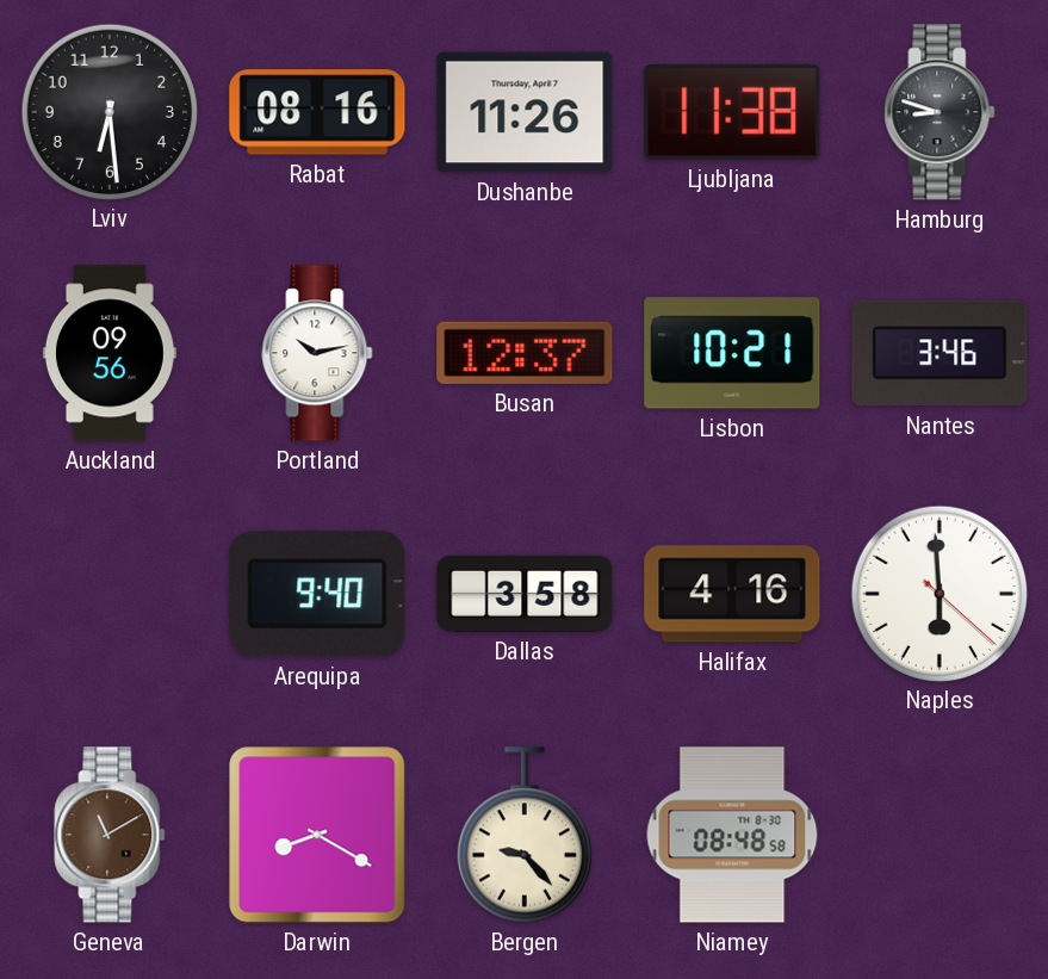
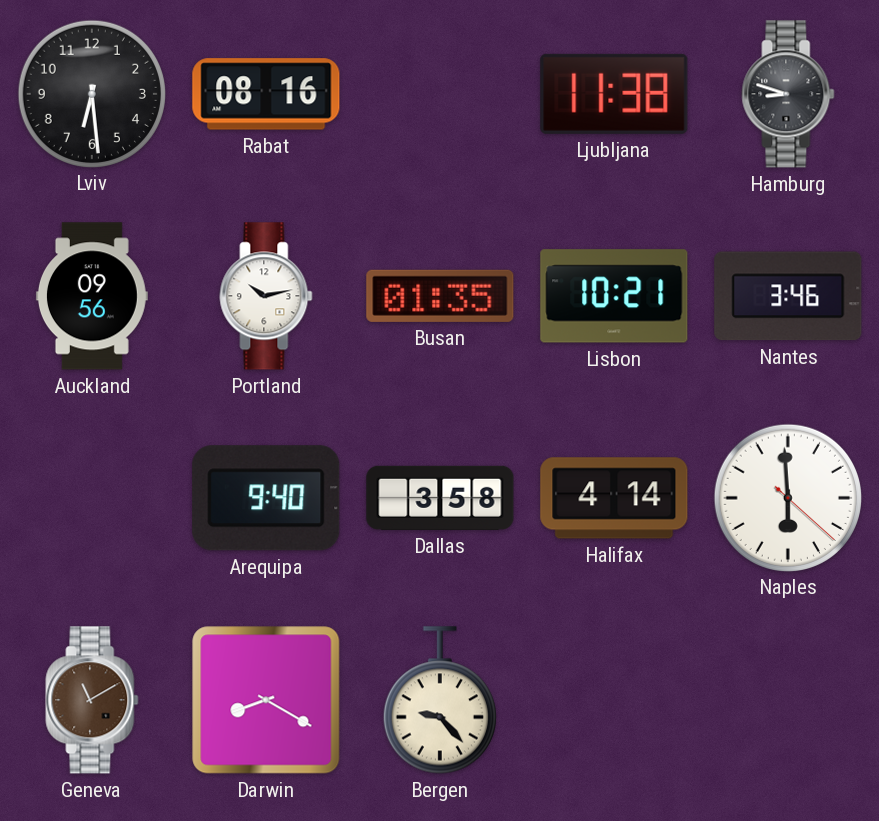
Dushanbe: 11:26 -> none
Busan: 12:37 -> 01:35
Halifax: 4:16 -> 4:14
Niamey: 08:48 -> none
